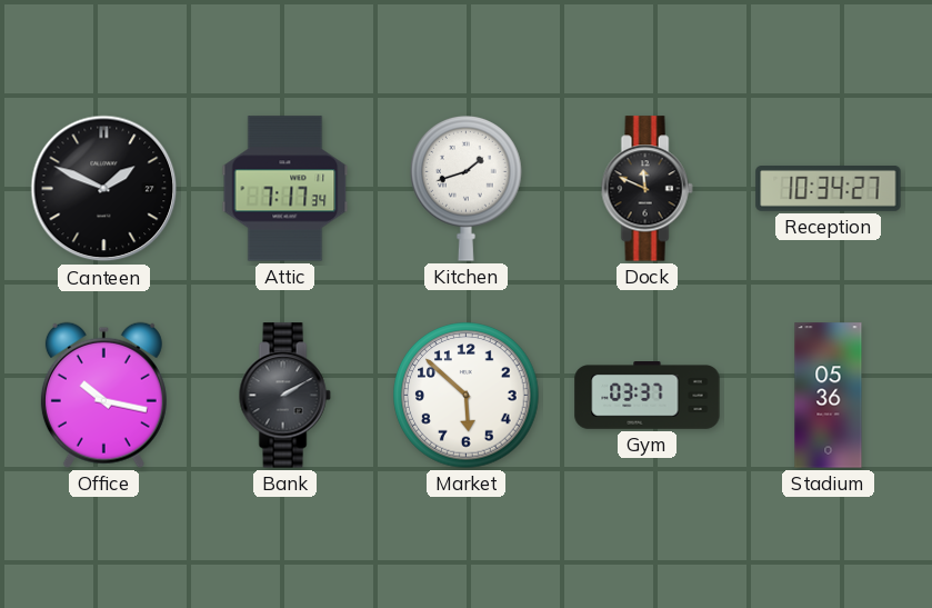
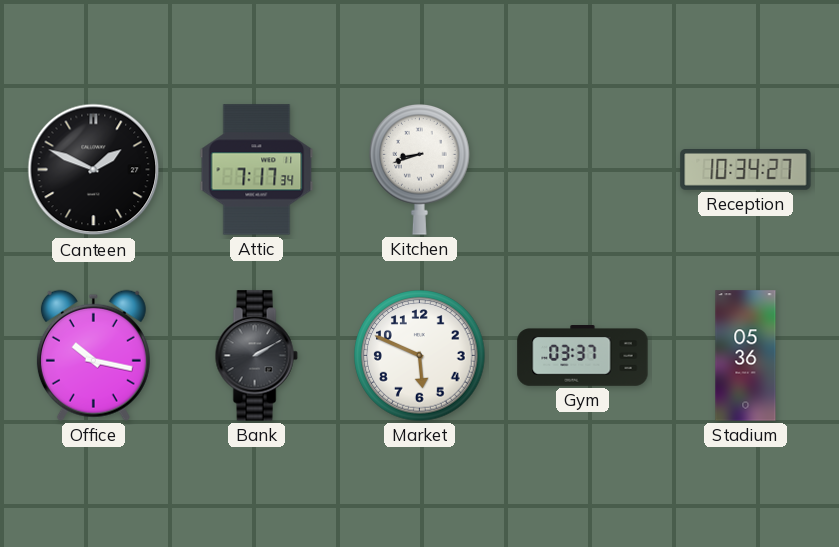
Kitchen: 1:42 -> 8:42
Dock: 11:49 -> none
Market: 5:52 -> 5:49
